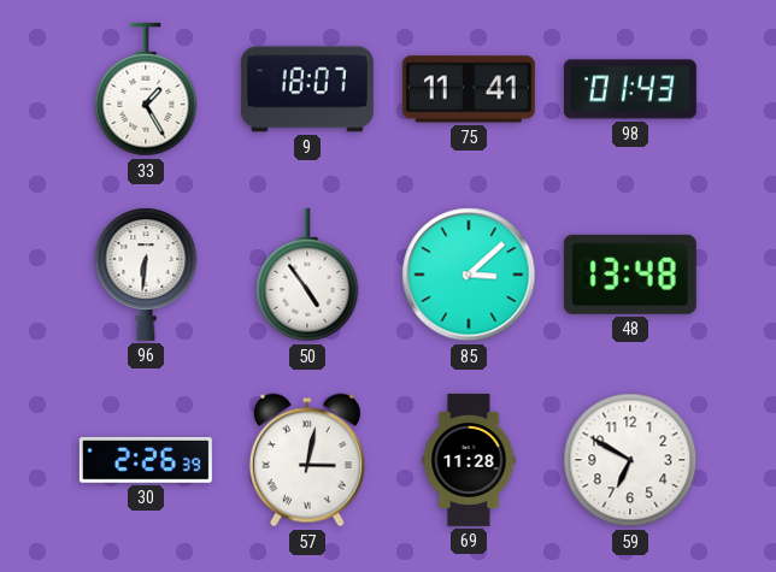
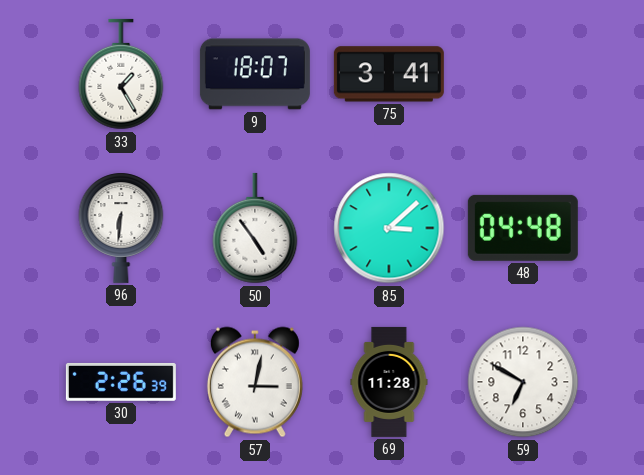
75: 11:41 -> 3:41
98: 01:43 -> none
48: 13:48 -> 04:48
